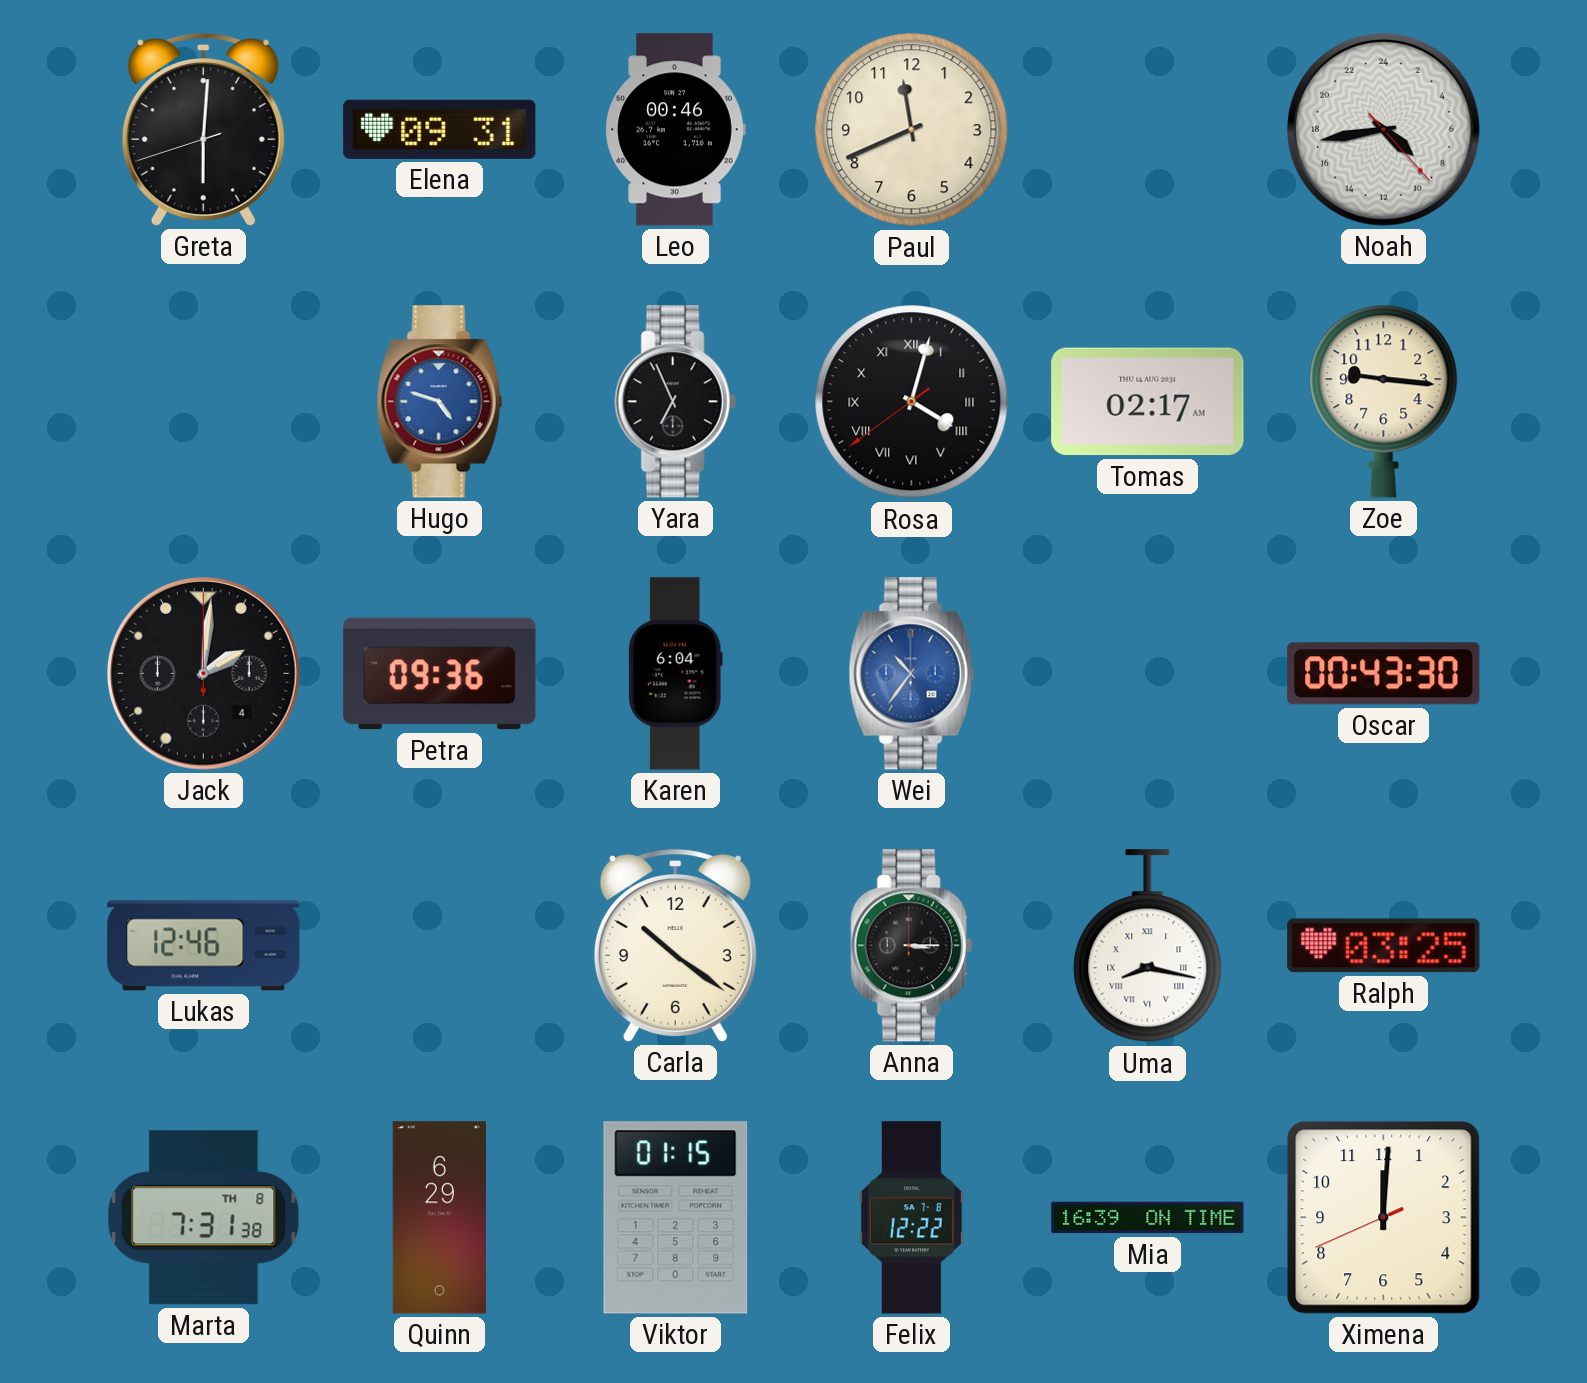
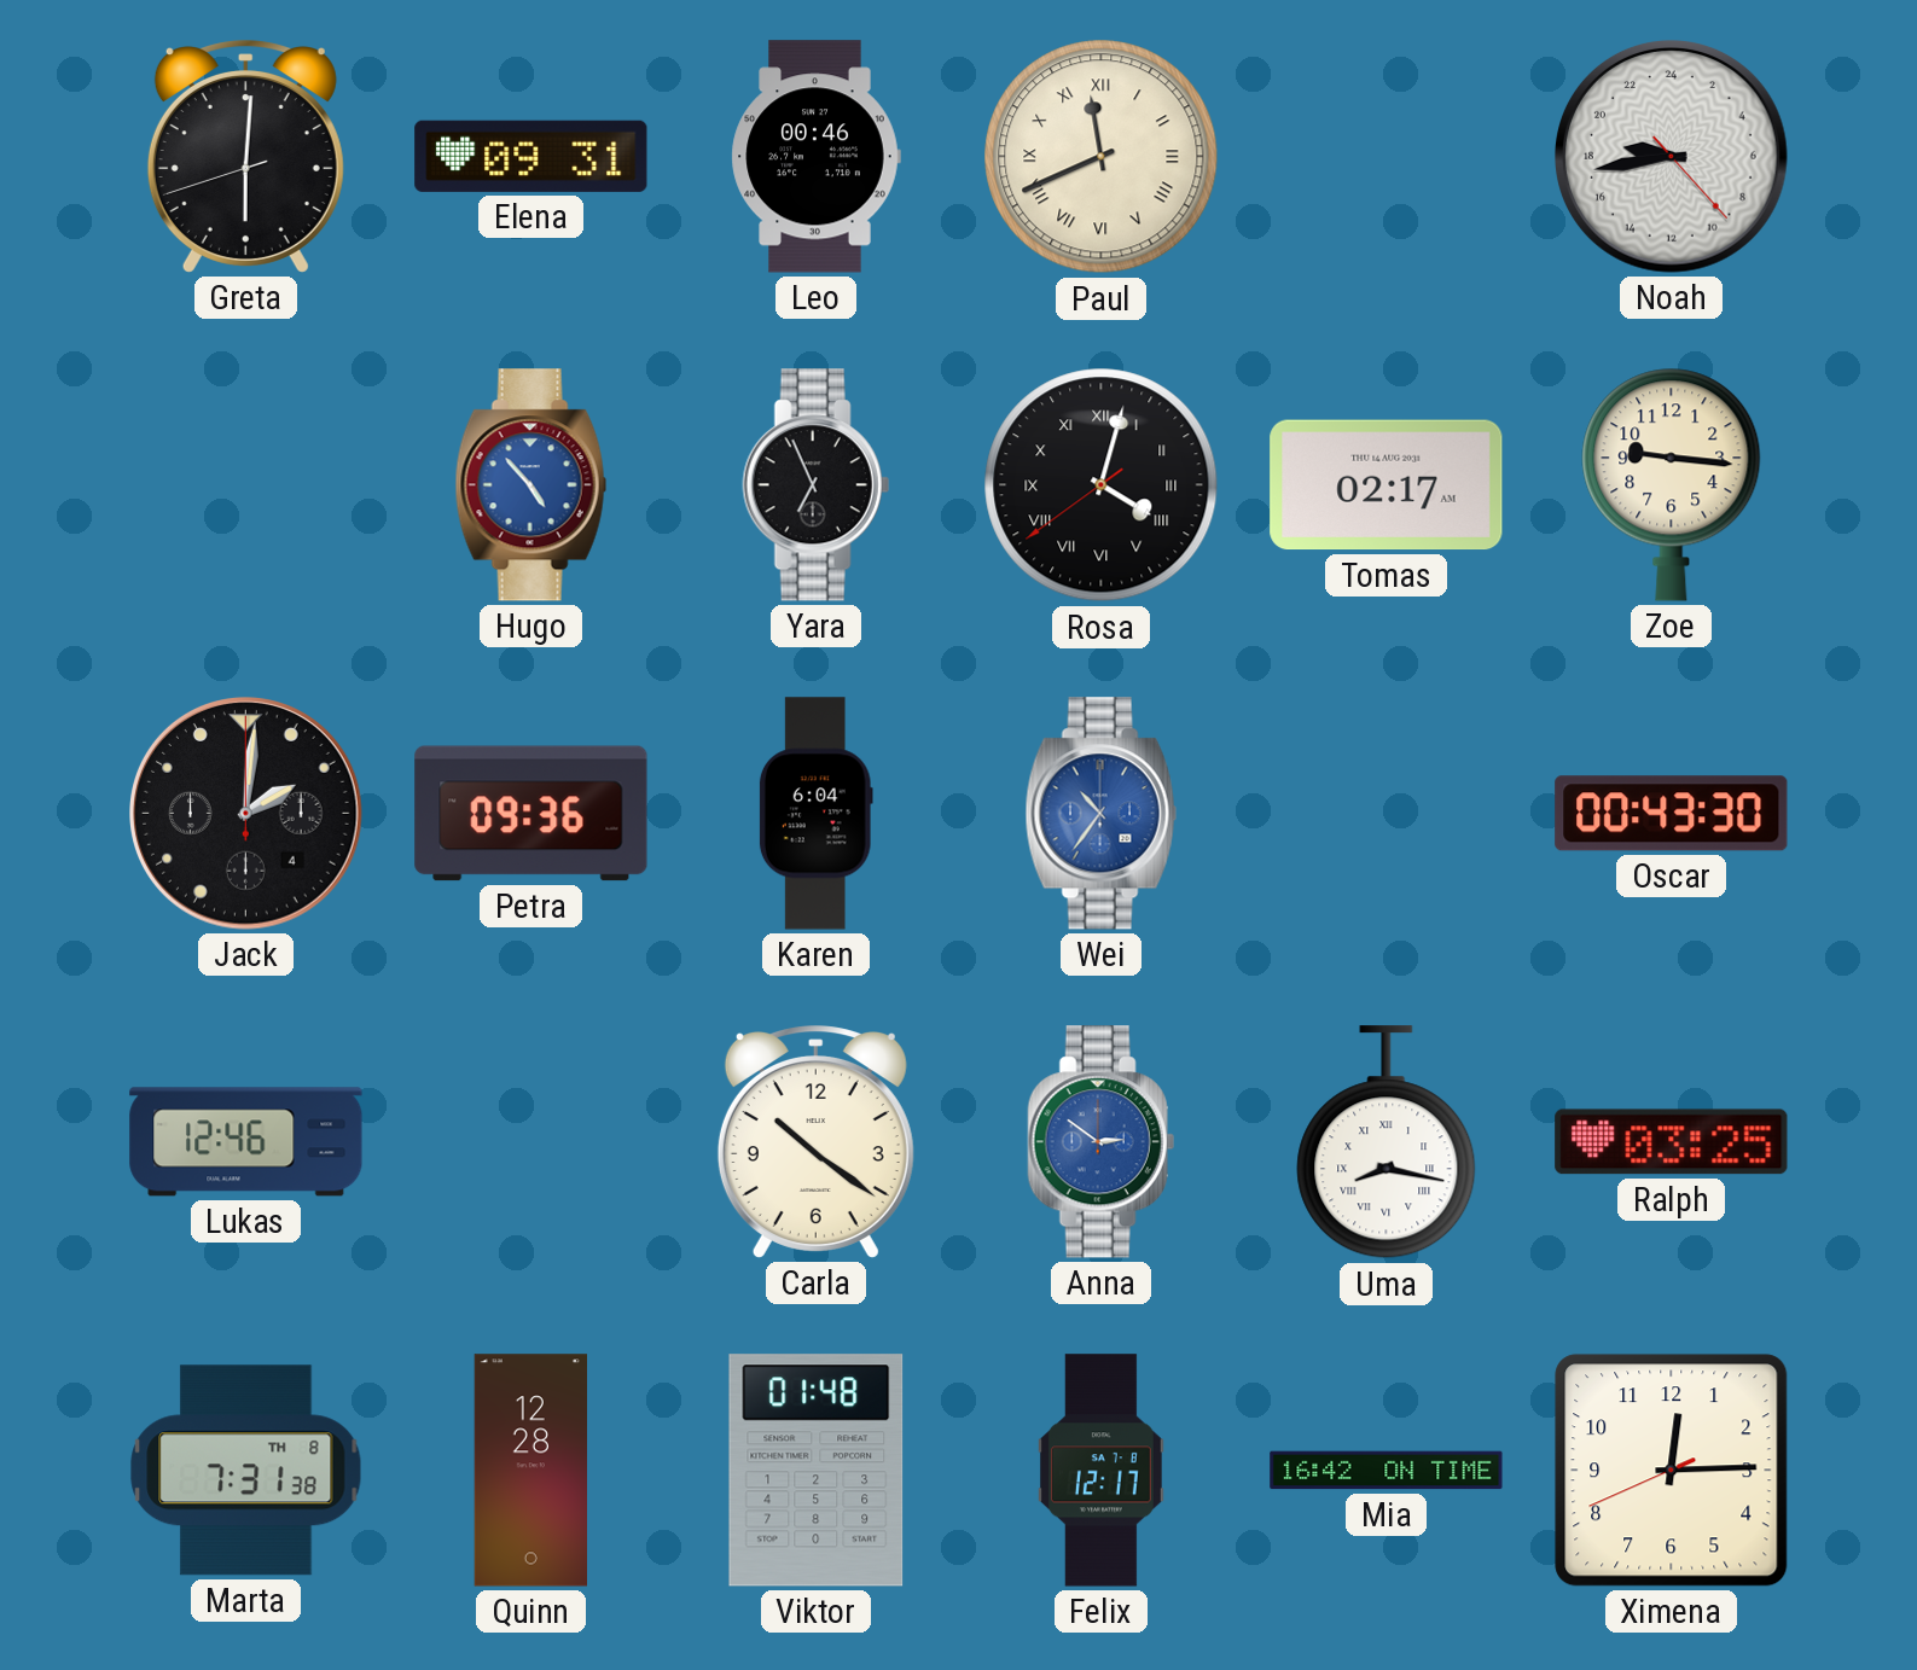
Paul numerals: Arabic -> Roman
Noah: 8:43 -> 18:43
Hugo: 4:48 -> 4:53
Anna: 3:15 -> 2:51
Anna dial: black -> blue
Quinn: 6:29 -> 12:28
Viktor: 01:15 -> 01:48
Felix: 12:22 -> 12:17
Mia: 16:39 -> 16:42
Ximena: 12:00 -> 12:14
